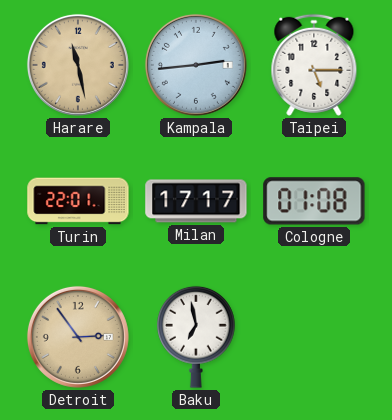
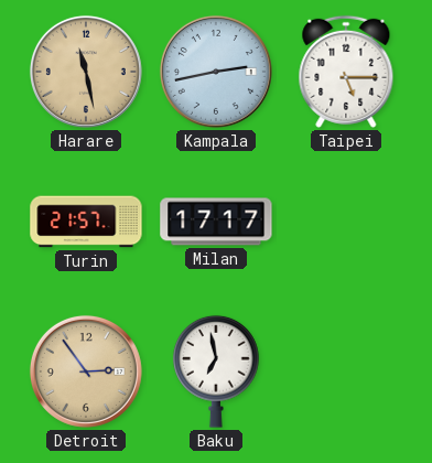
Kampala: 2:44 -> 2:43
Turin: 22:01 -> 21:57
Cologne: 01:08 -> none
